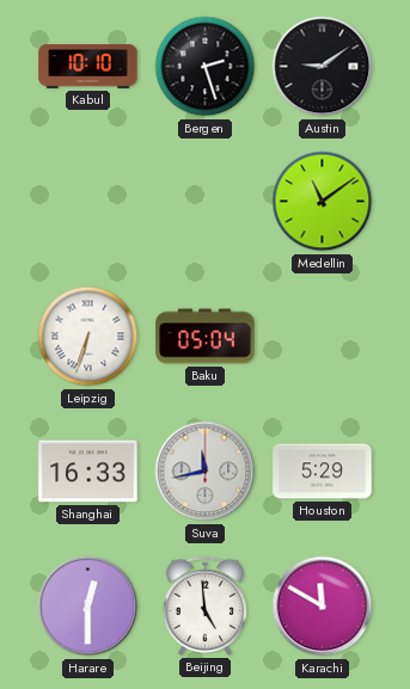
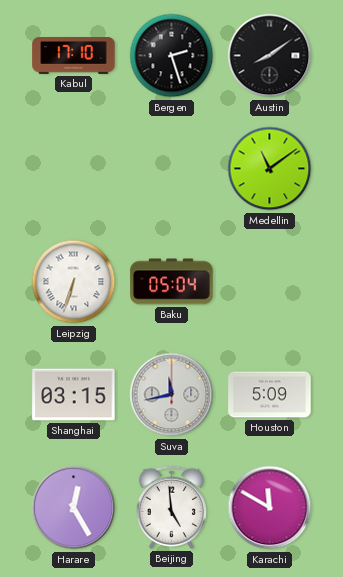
Kabul: 10:10 -> 17:10
Austin: 9:09 -> 8:09
Shanghai: 16:33 -> 03:15
Houston: 5:29 -> 5:09
Harare: 12:30 -> 12:25
